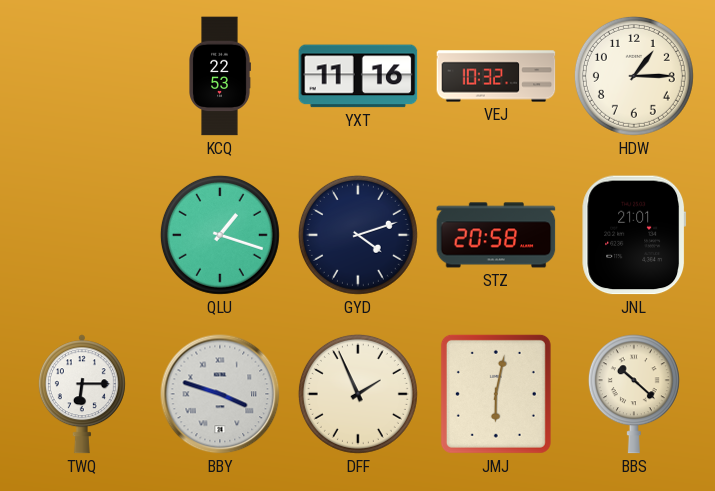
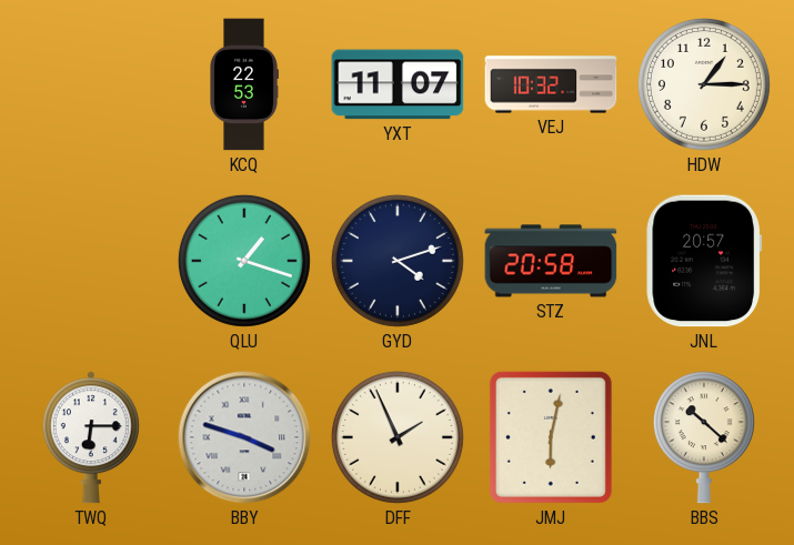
YXT: 11:16 -> 11:07
JNL: 21:01 -> 20:57
